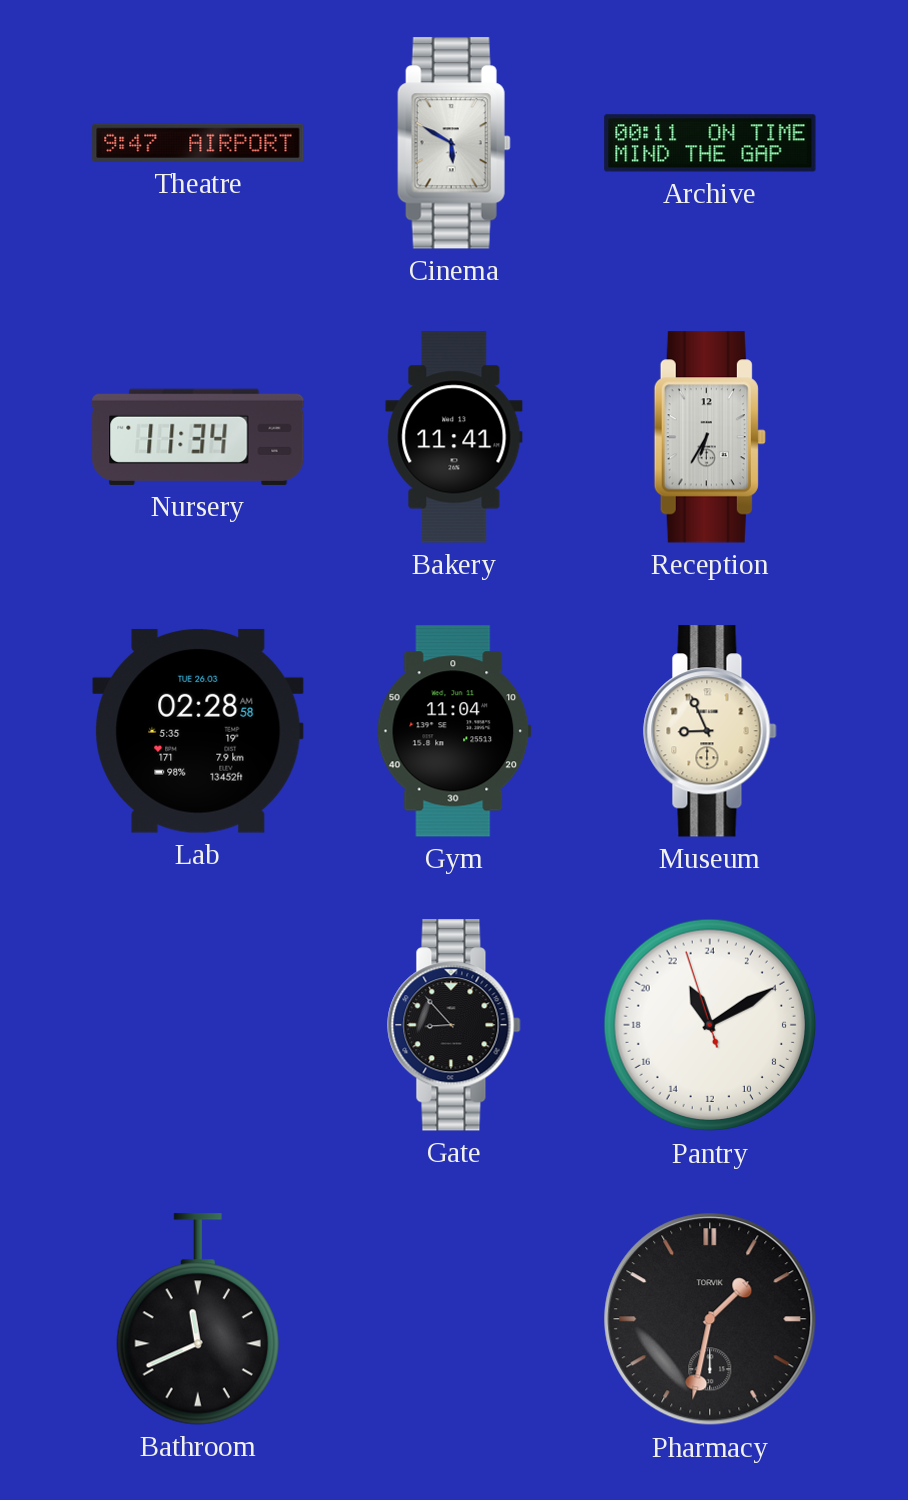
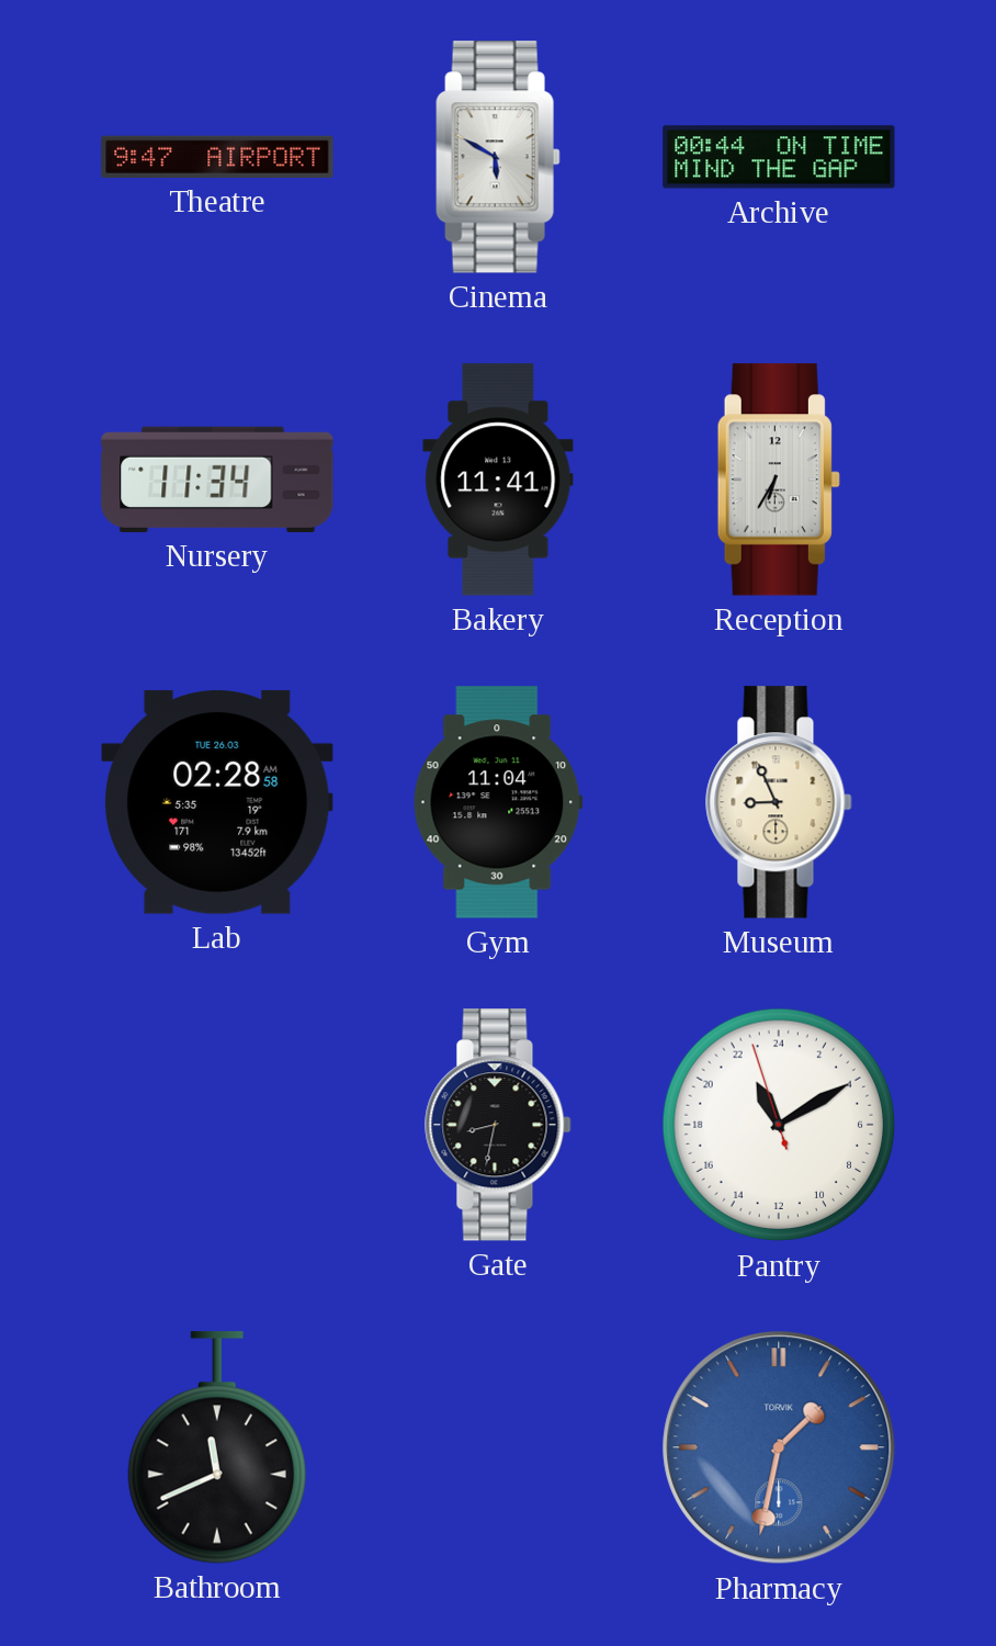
Archive: 00:11 -> 00:44
Gate: 8:53 -> 8:32
Pharmacy dial: black -> blue
